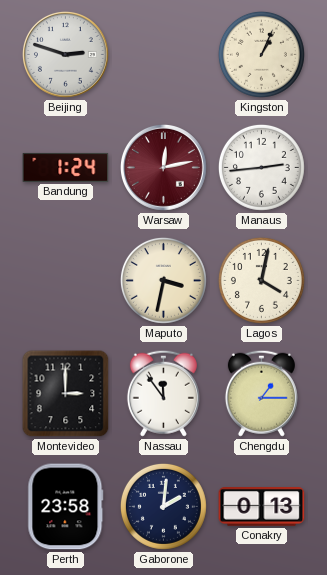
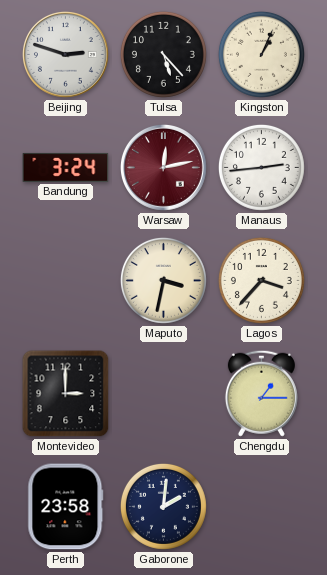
Tulsa: none -> 5:23
Bandung: 1:24 -> 3:24
Lagos: 4:02 -> 3:37
Nassau: 11:54 -> none
Conakry: 0:13 -> none
